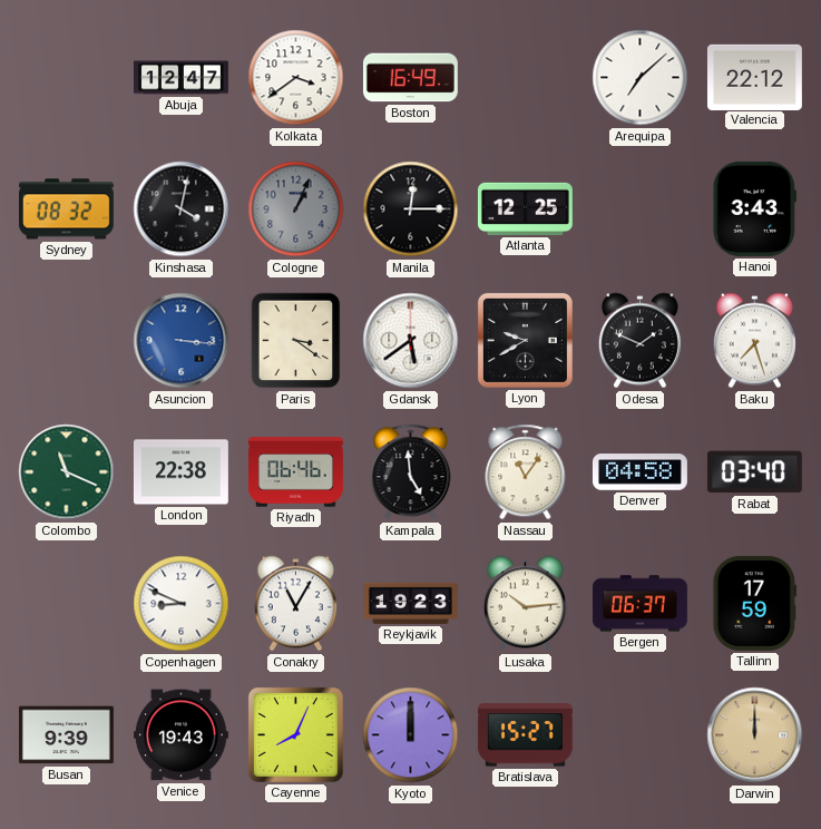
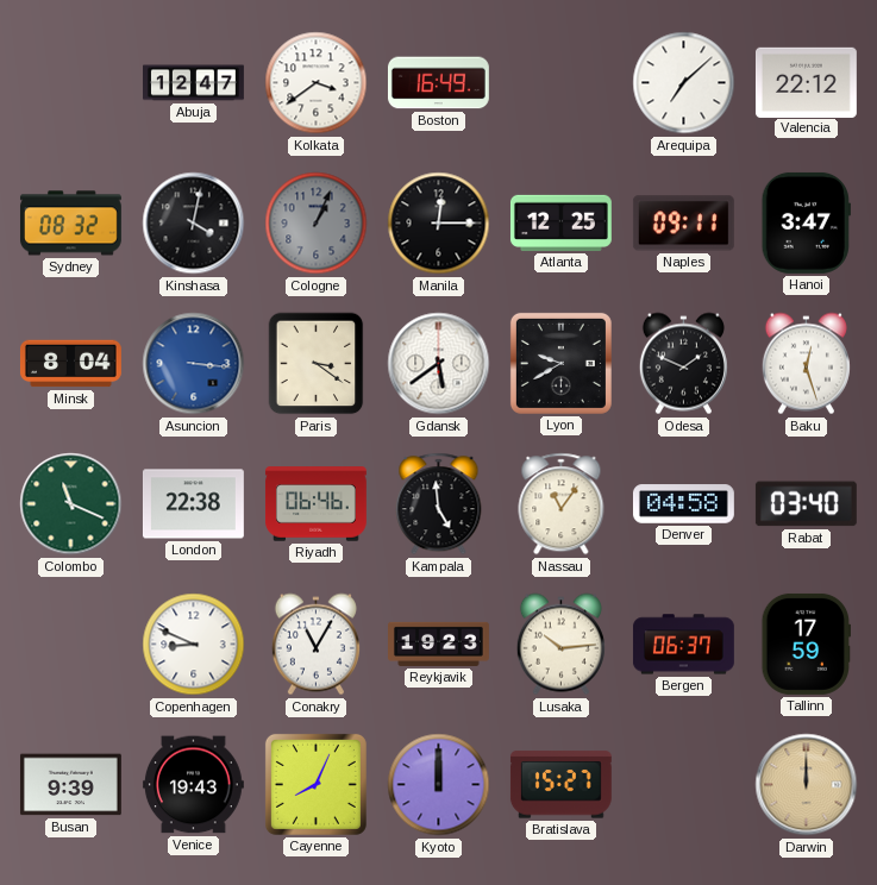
Naples: none -> 09:11
Hanoi: 3:43 -> 3:47
Minsk: none -> 8:04
Baku: 7:27 -> 12:27
